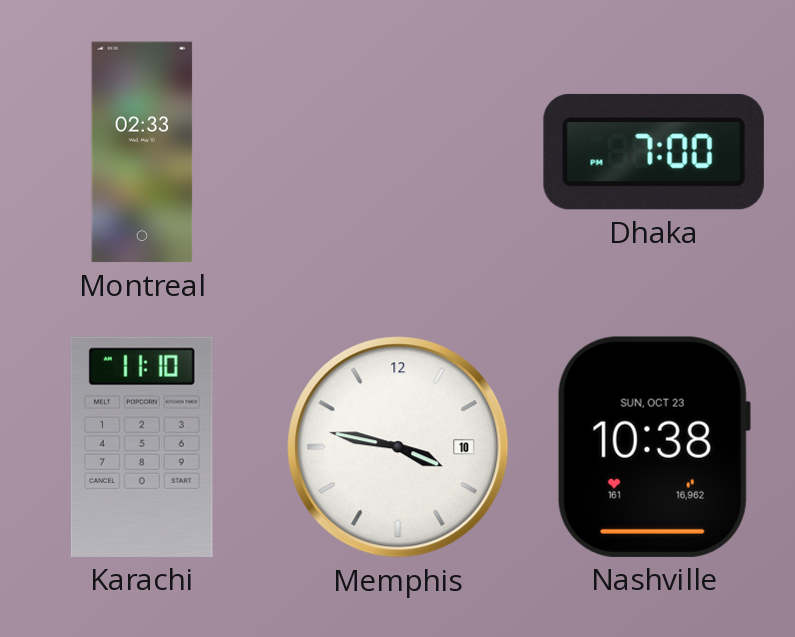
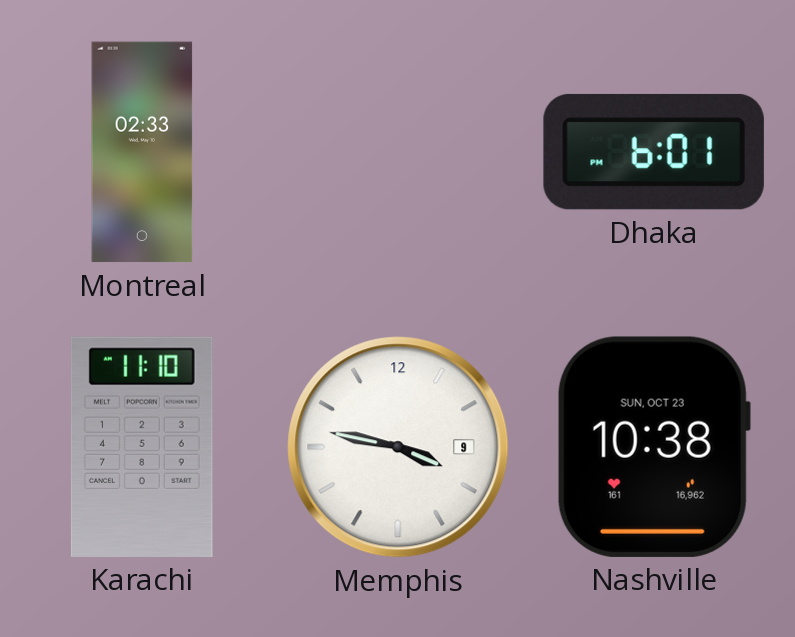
Dhaka: 7:00 -> 6:01
Memphis date: 10 -> 9
